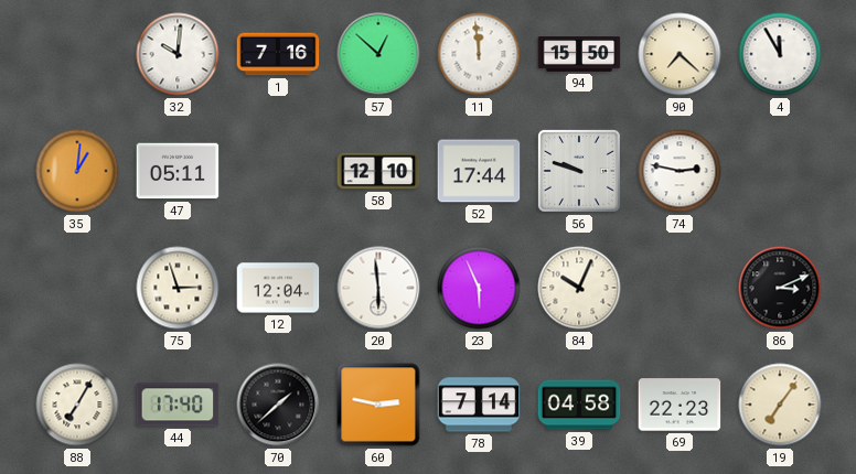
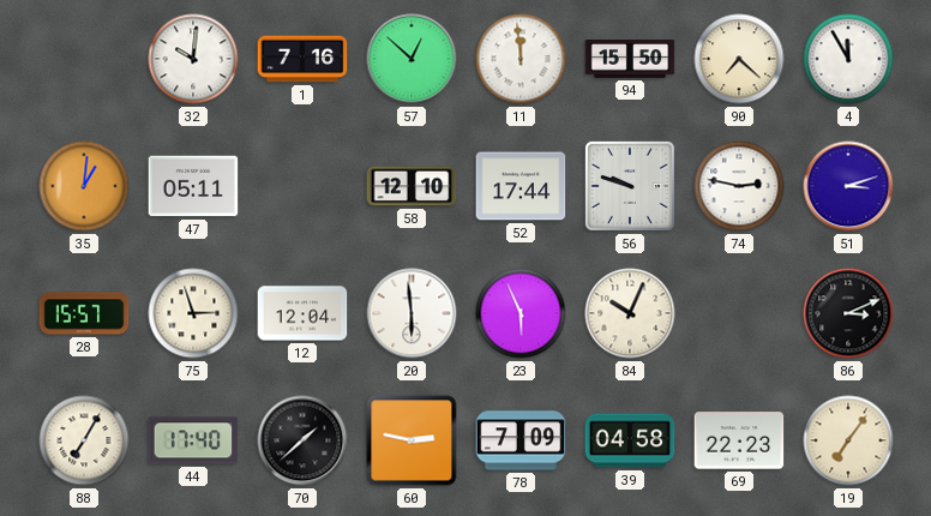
51: none -> 3:12
28: none -> 15:57
78: 7:14 -> 7:09
